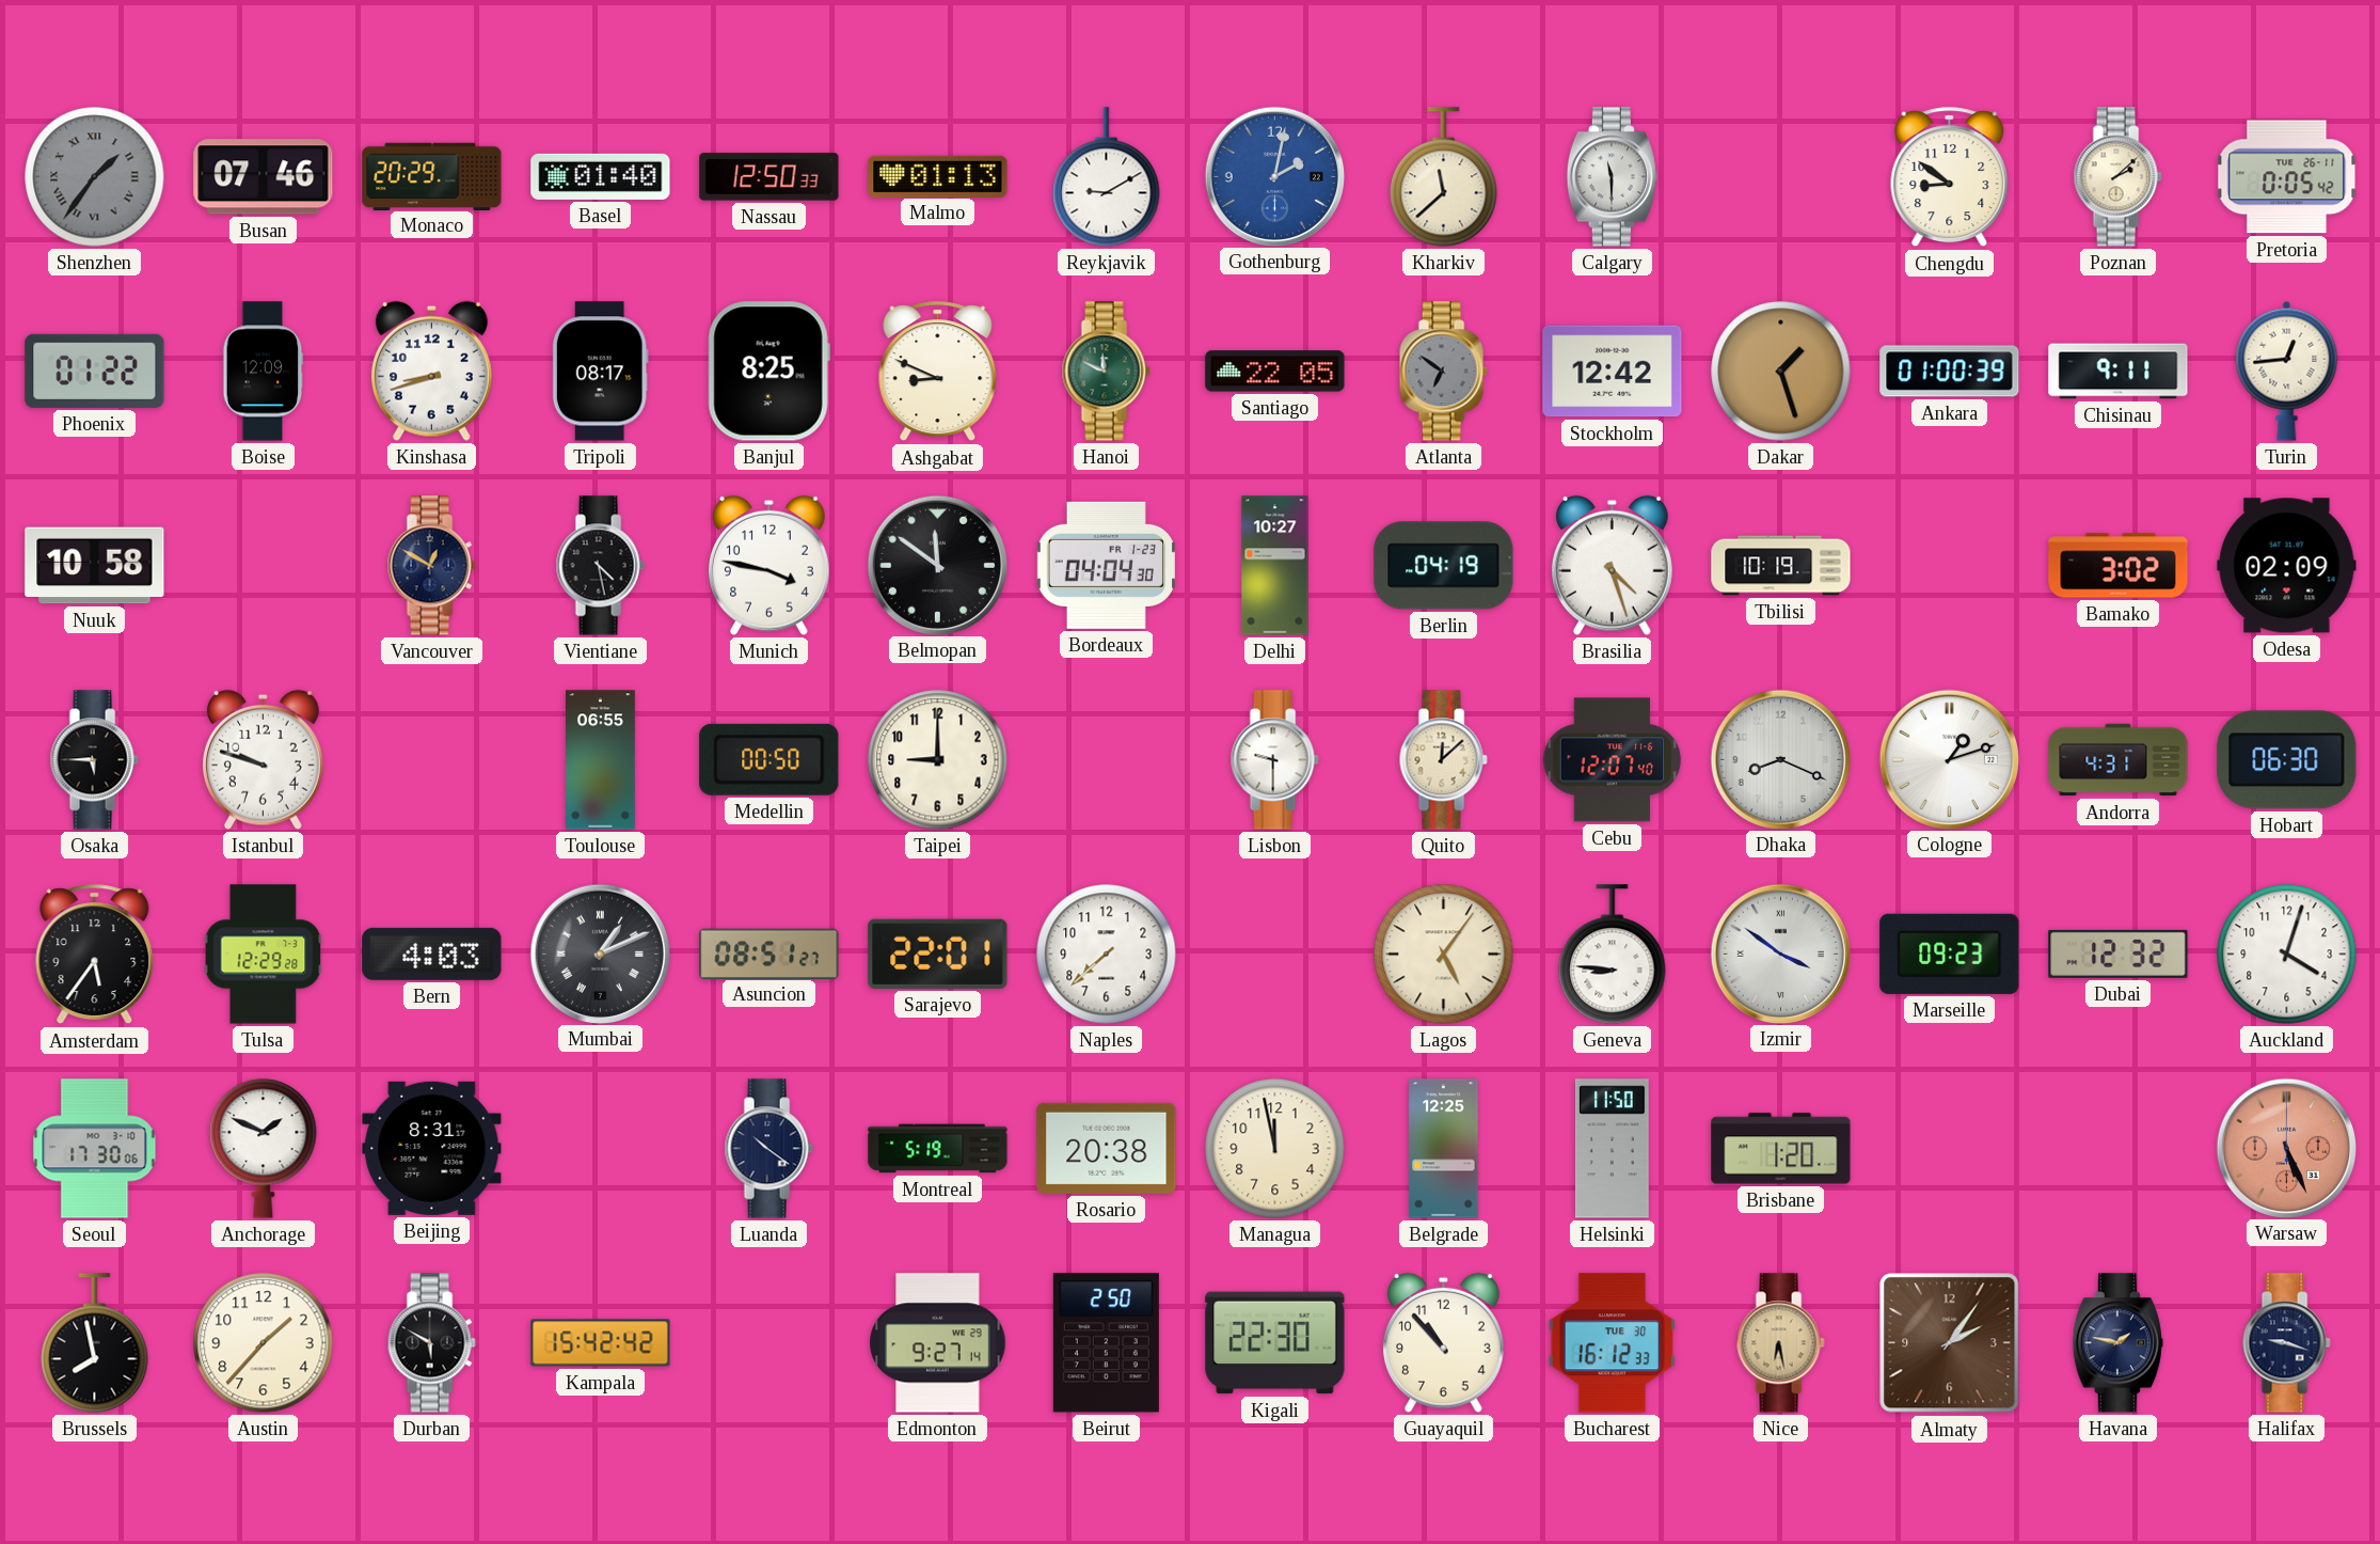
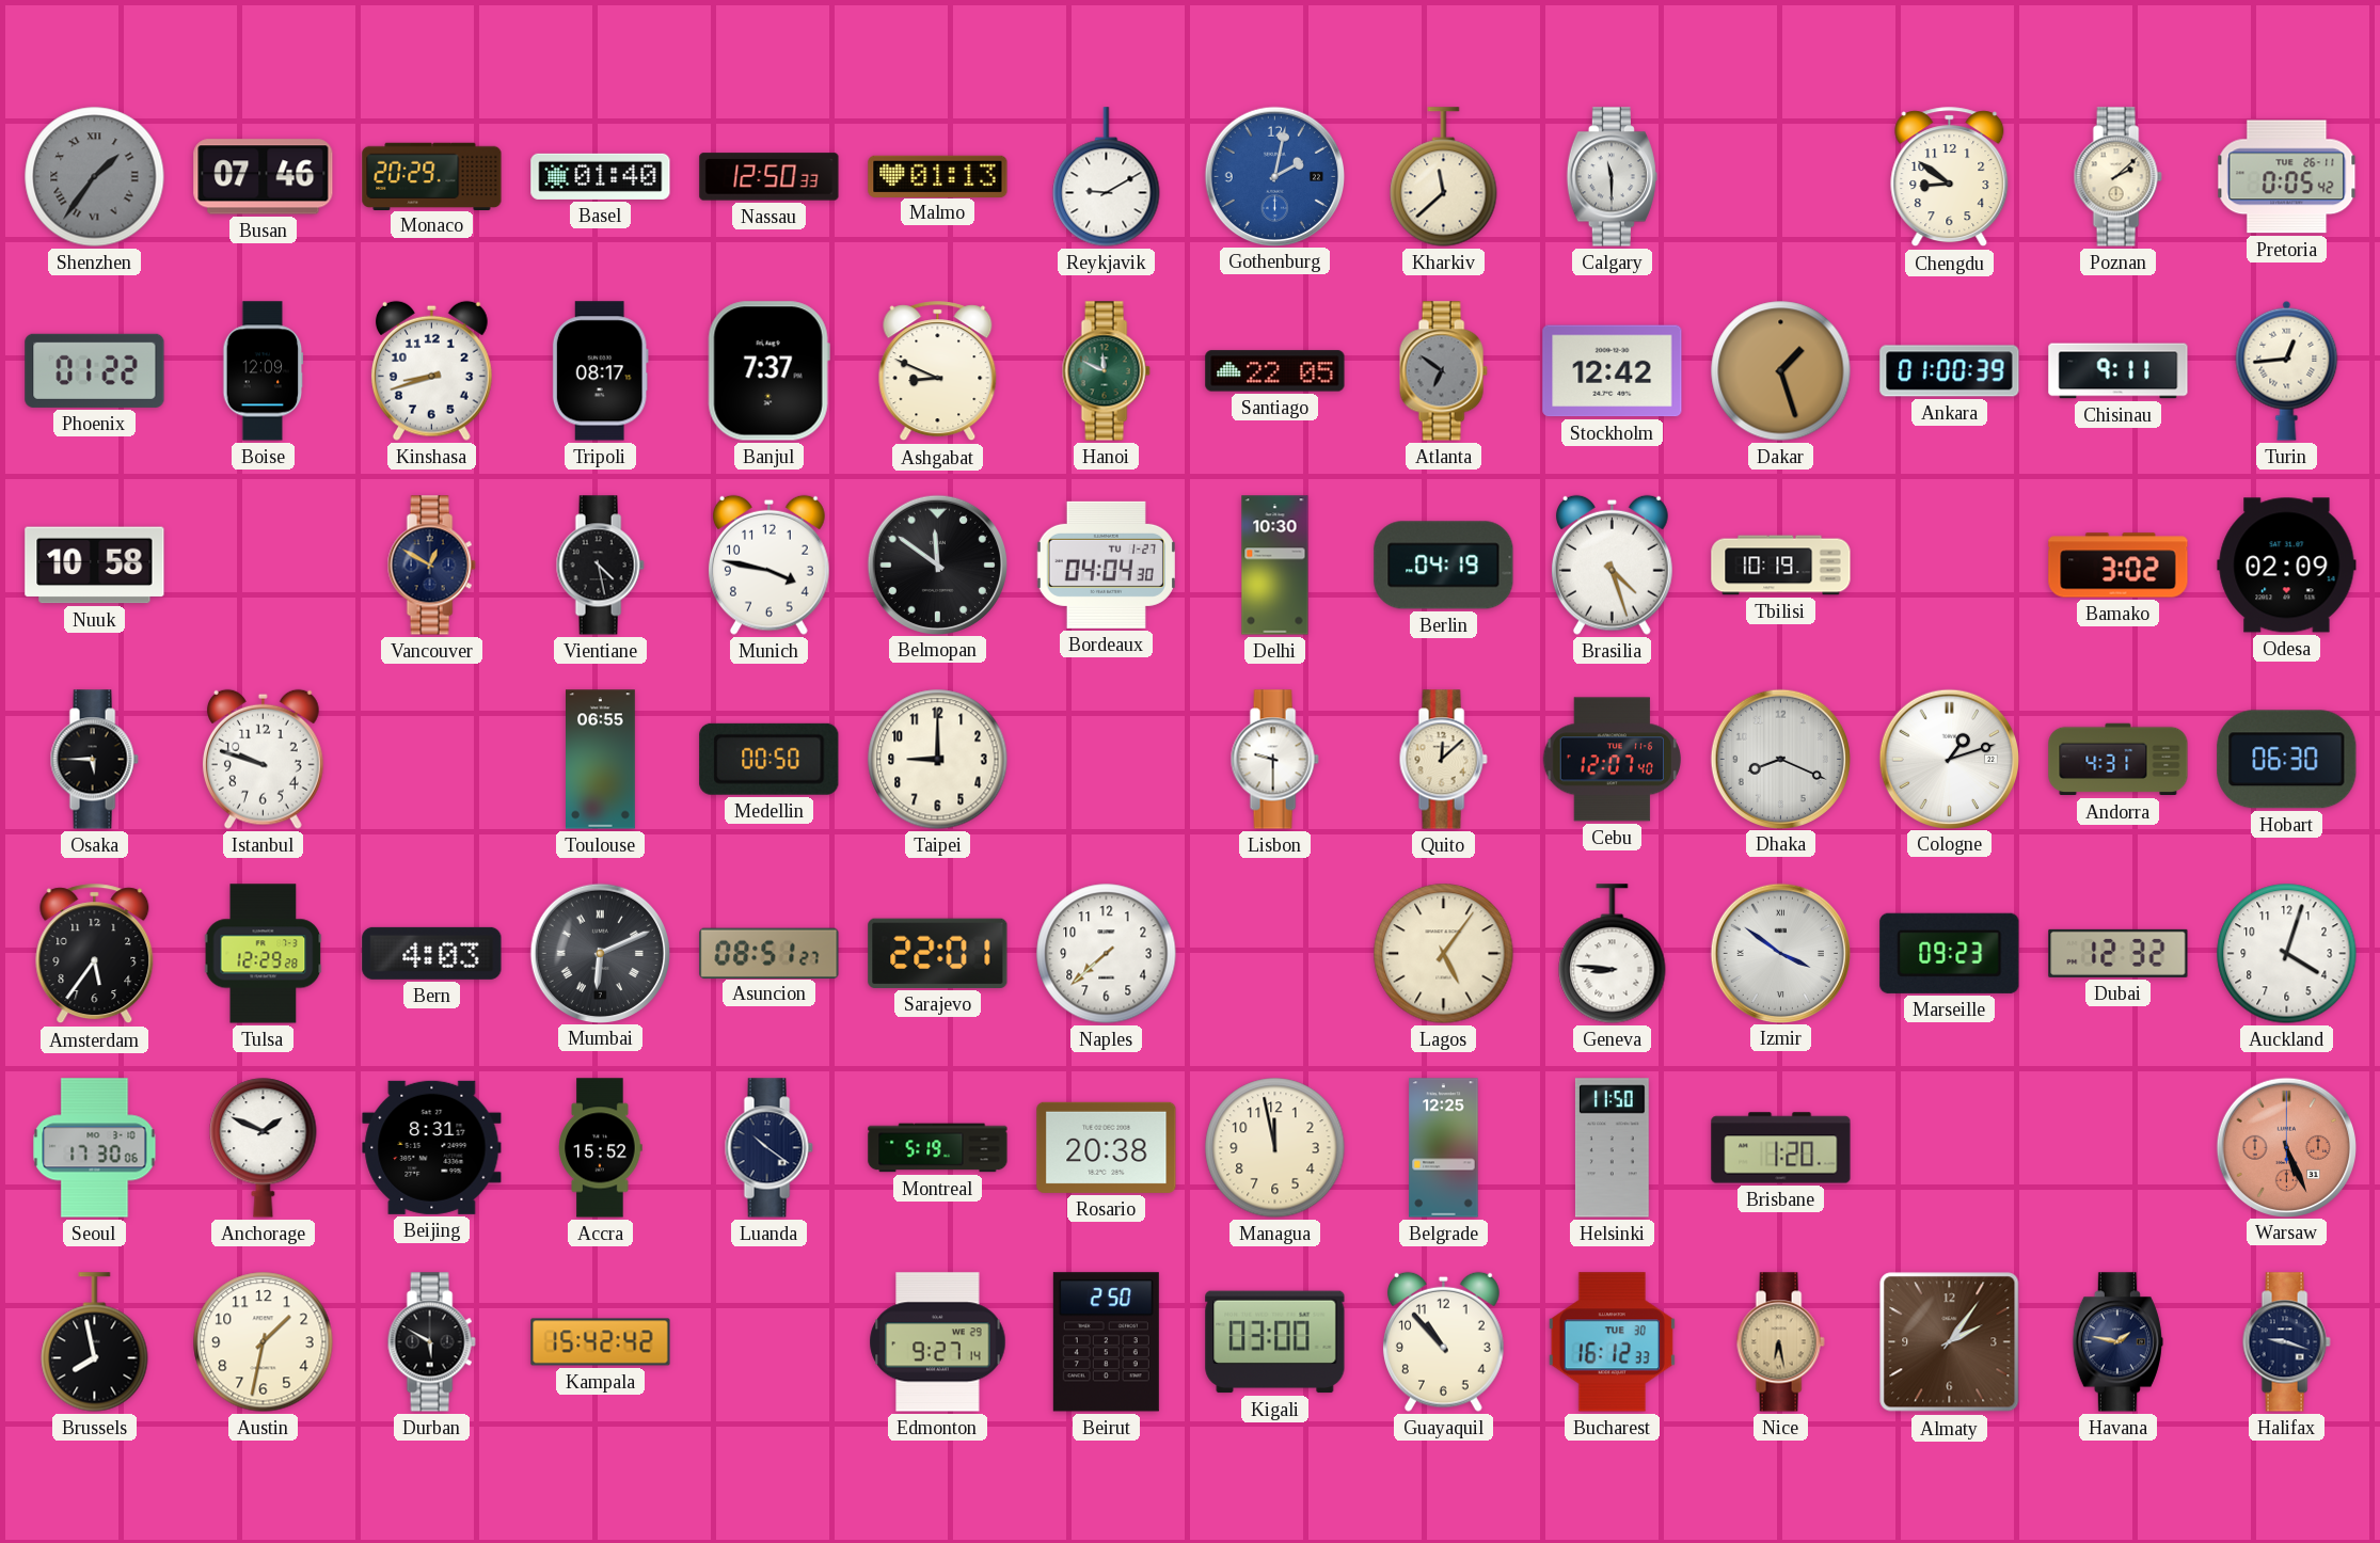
Banjul: 8:25 -> 7:37
Bordeaux date: FR 1-23 -> TU 1-27
Delhi: 10:27 -> 10:30
Mumbai: 1:11 -> 6:11
Accra: none -> 15:52
Austin: 1:37 -> 1:32
Kigali: 22:30 -> 03:00
